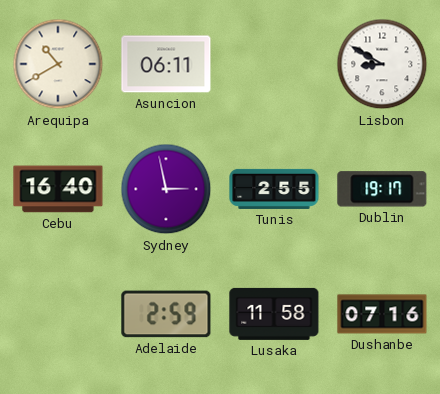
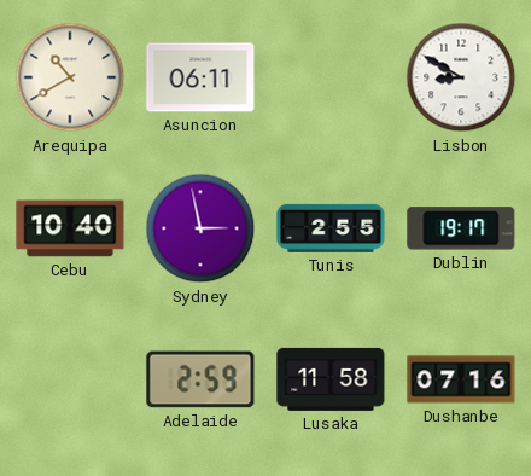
Cebu: 16:40 -> 10:40
